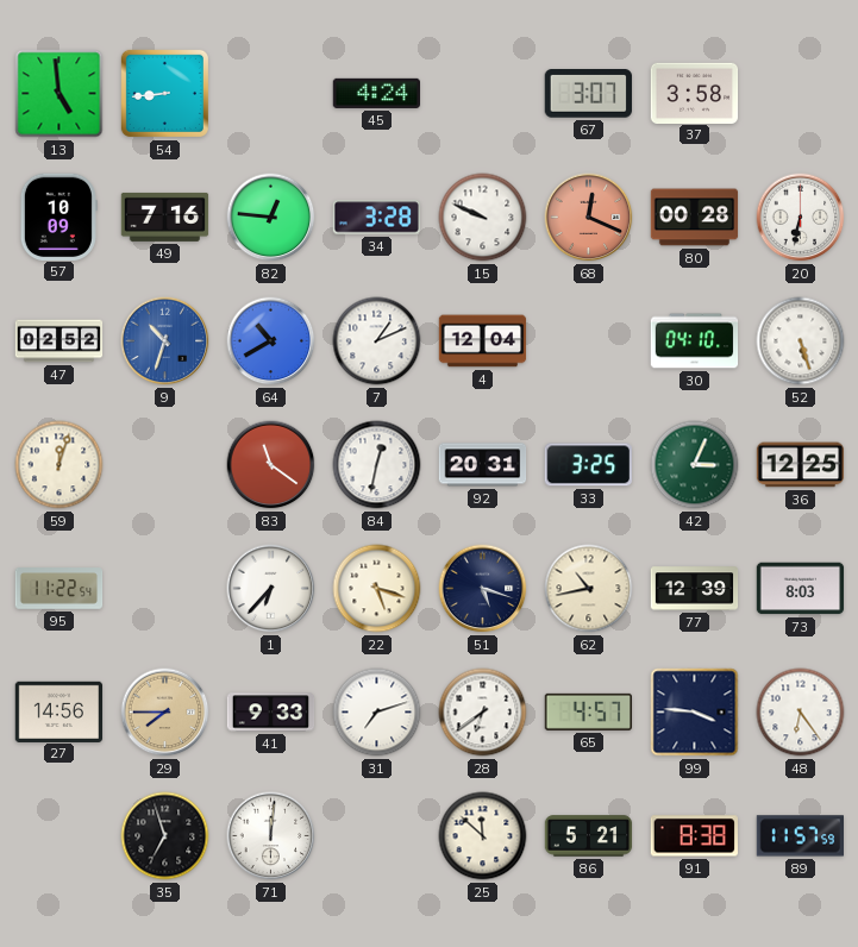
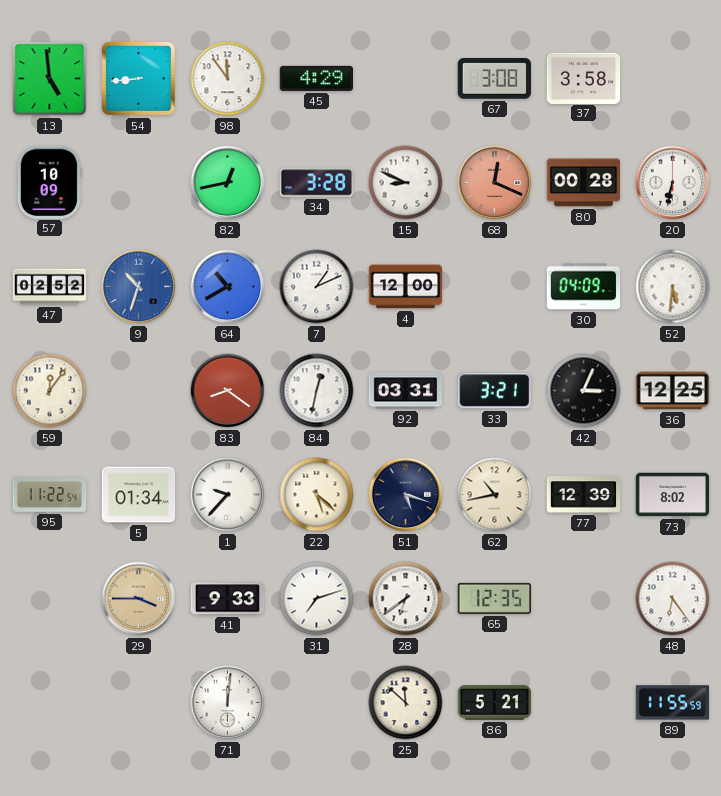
98: none -> 11:54
45: 4:24 -> 4:29
67: 3:07 -> 3:08
49: 7:16 -> none
82: 12:46 -> 12:43
15: 9:49 -> 8:49
4: 12:04 -> 12:00
30: 04:10 -> 04:09
52: 5:27 -> 5:31
59: 12:03 -> 12:06
83: 11:21 -> 8:21
92: 20:31 -> 03:31
33: 3:25 -> 3:21
42 dial: green -> black
5: none -> 01:34
1: 6:37 -> 9:37
22: 5:18 -> 5:22
73: 8:03 -> 8:02
27: 14:56 -> none
29: 7:45 -> 3:45
65: 4:57 -> 12:35
99: 3:46 -> none
35: 6:57 -> none
91: 8:38 -> none
89: 11:57 -> 11:55
